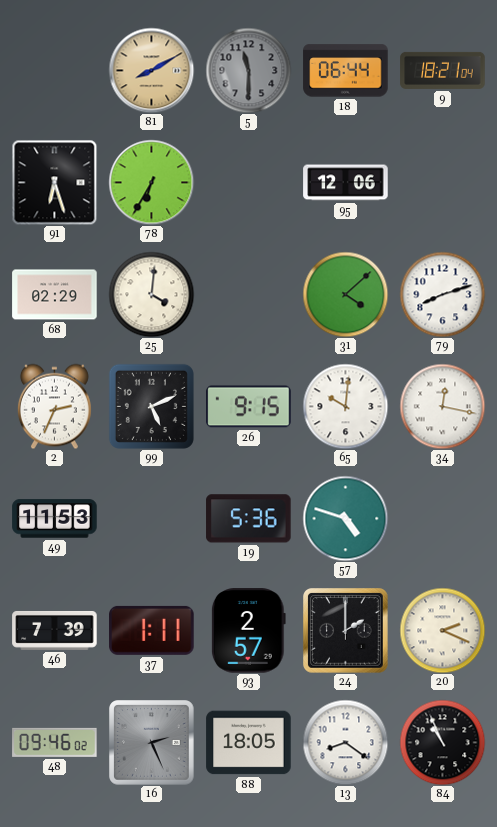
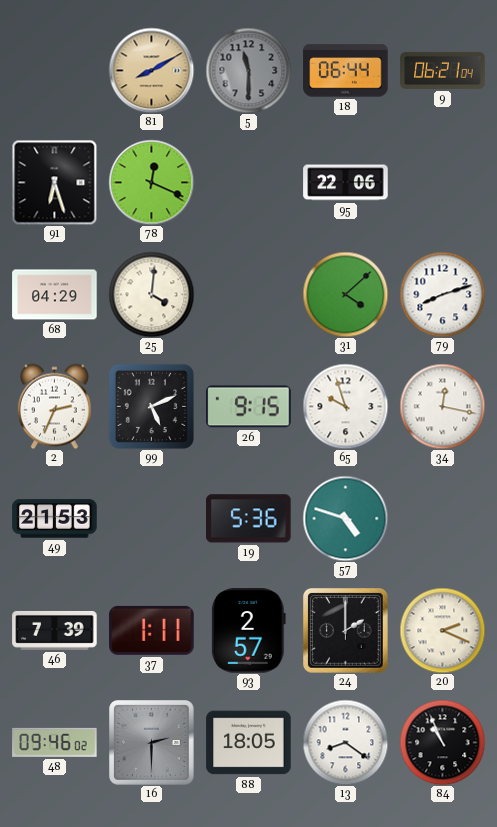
9: 18:21 -> 06:21
78: 6:35 -> 12:19
95: 12:06 -> 22:06
68: 02:29 -> 04:29
65: 10:01 -> 9:57
49: 11:53 -> 21:53
16: 2:26 -> 2:30
